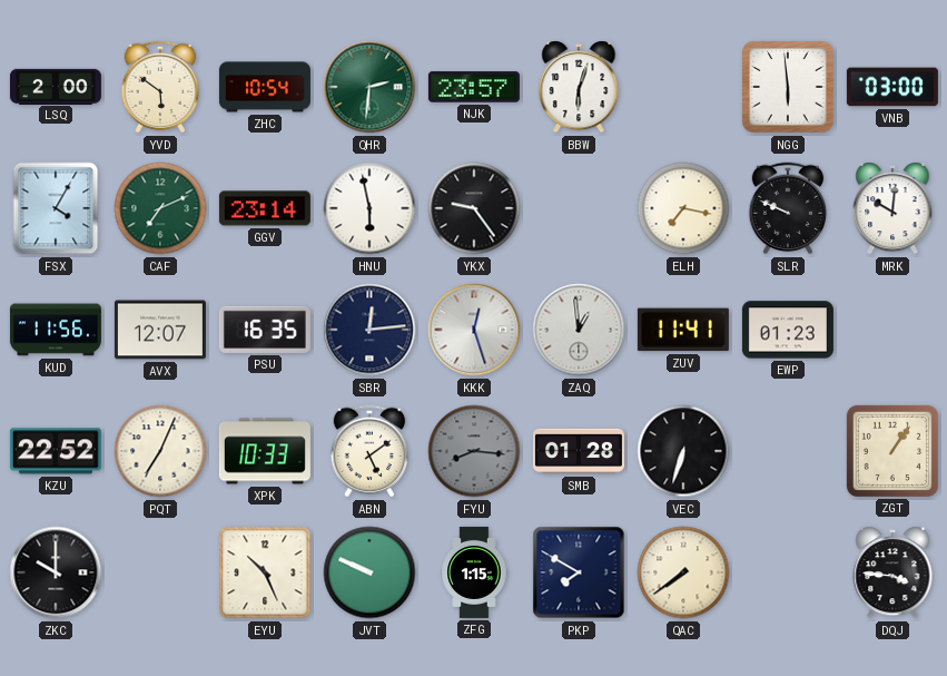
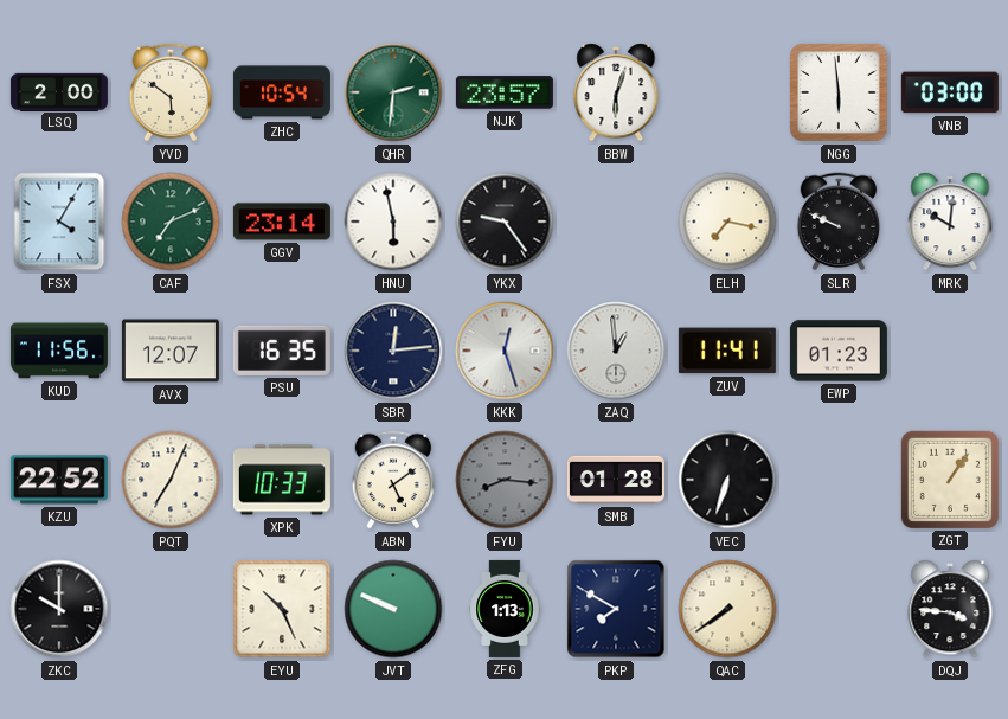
ZFG: 1:15 -> 1:13
